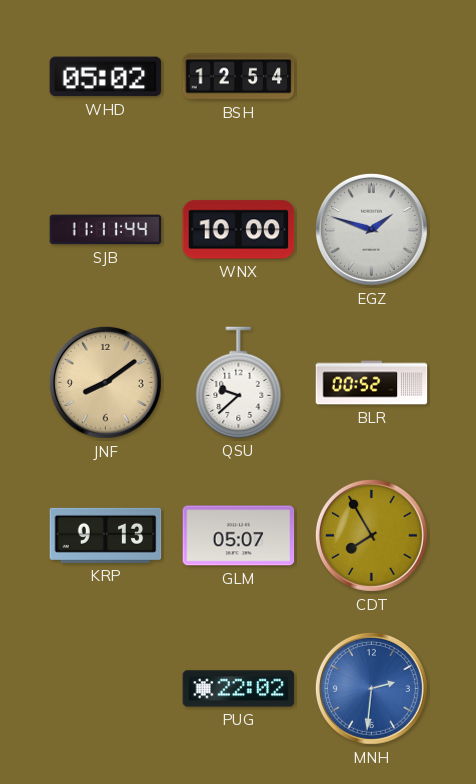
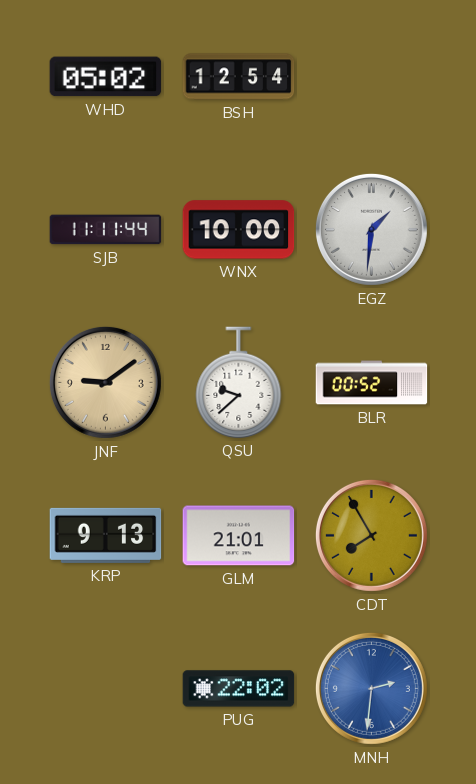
EGZ: 1:48 -> 1:31
JNF: 8:09 -> 9:09
GLM: 05:07 -> 21:01
